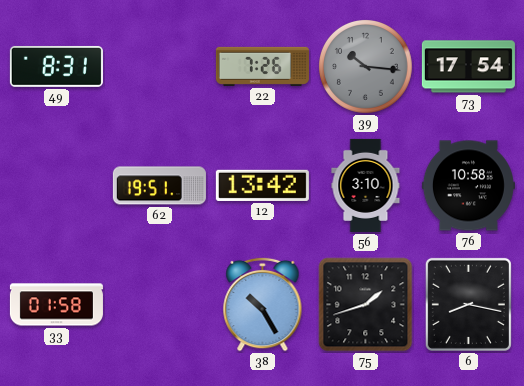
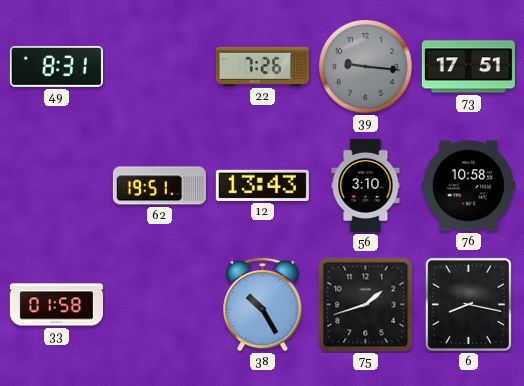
39: 10:16 -> 9:16
73: 17:54 -> 17:51
12: 13:42 -> 13:43
